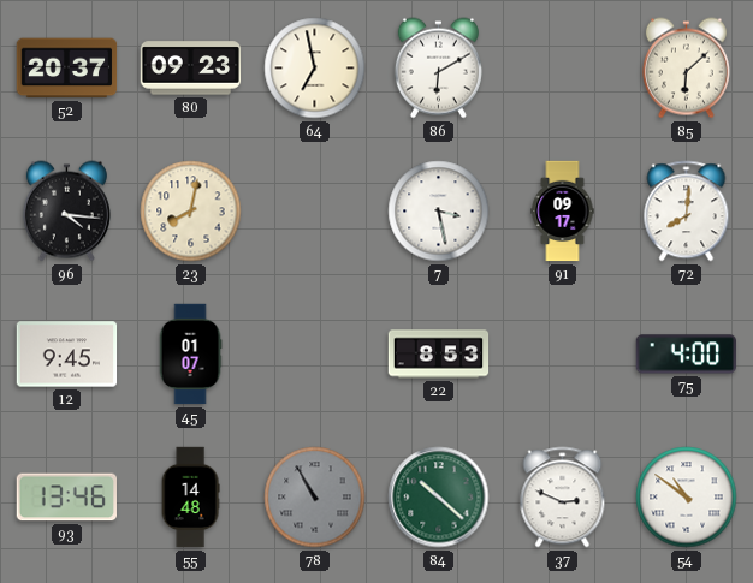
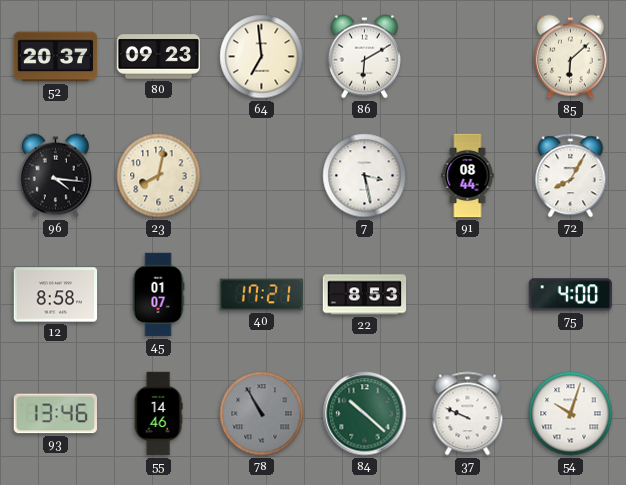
64: 6:58 -> 6:59
91: 09:17 -> 08:44
72: 8:01 -> 8:05
12: 9:45 -> 8:58
40: none -> 17:21
55: 14:48 -> 14:46
37: 2:49 -> 9:49
54: 10:51 -> 10:03
